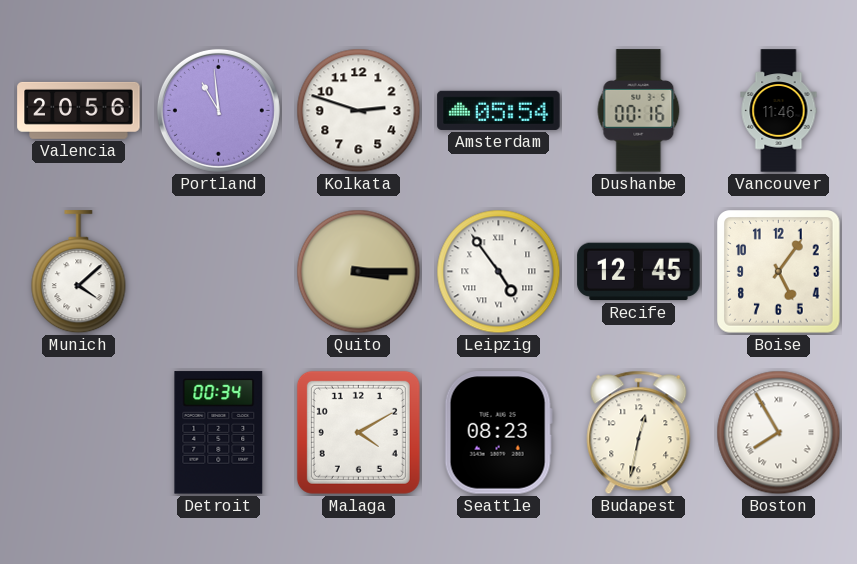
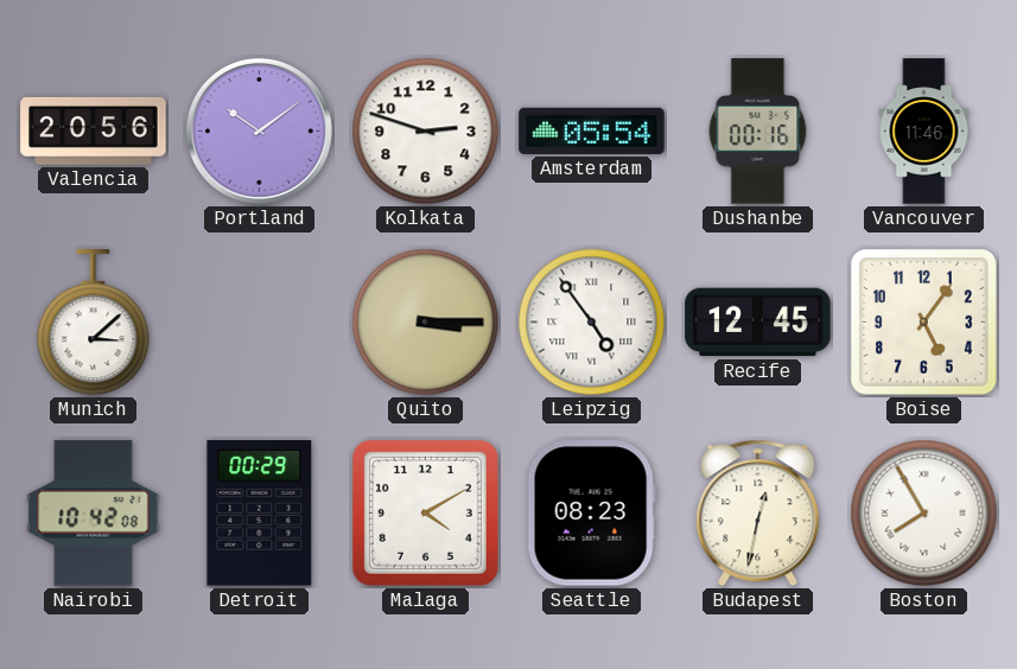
Portland: 10:59 -> 10:09
Munich: 4:08 -> 3:08
Nairobi: none -> 10:42
Detroit: 00:34 -> 00:29
